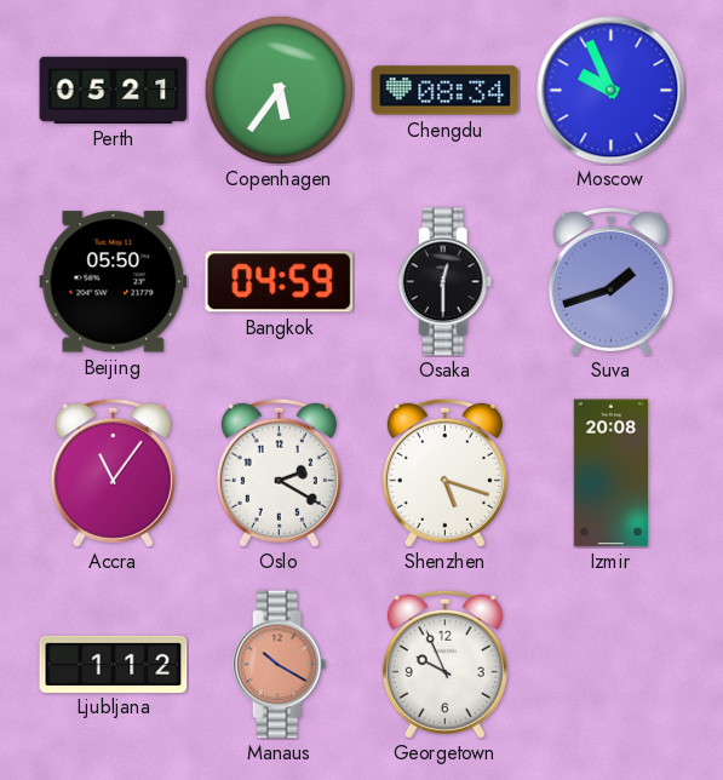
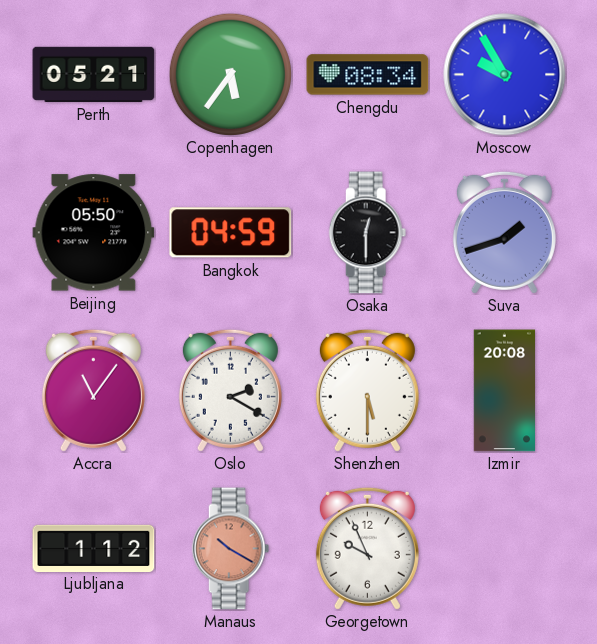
Moscow: 9:56 -> 9:55
Shenzhen: 5:18 -> 5:30
